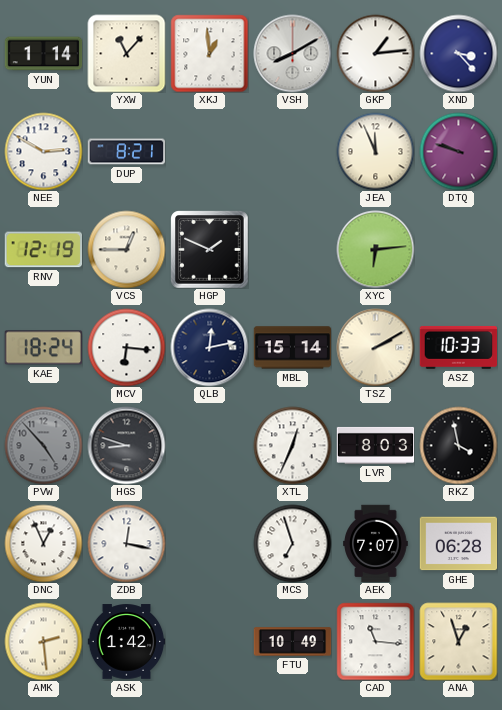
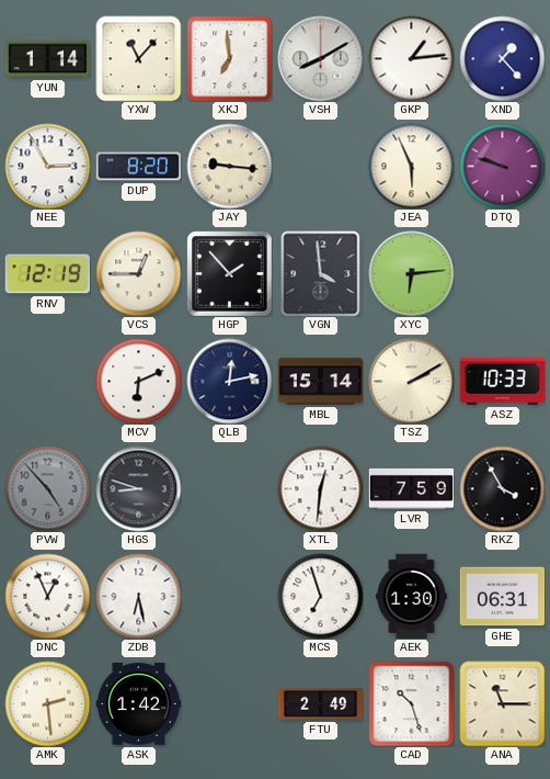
XKJ: 12:59 -> 6:59
XND: 3:23 -> 1:23
NEE: 2:50 -> 2:55
DUP: 8:21 -> 8:20
JAY: none -> 9:16
JEA: 11:56 -> 5:56
HGP: 1:49 -> 1:53
VGN: none -> 3:59
KAE: 18:24 -> none
MCV: 6:16 -> 6:11
XTL: 12:34 -> 12:31
LVR: 8:03 -> 7:59
RKZ: 3:58 -> 3:55
ZDB: 12:17 -> 6:28
AEK: 7:07 -> 1:30
GHE: 06:28 -> 06:31
FTU: 10:49 -> 2:49
CAD: 11:16 -> 10:27
ANA: 12:57 -> 11:15
